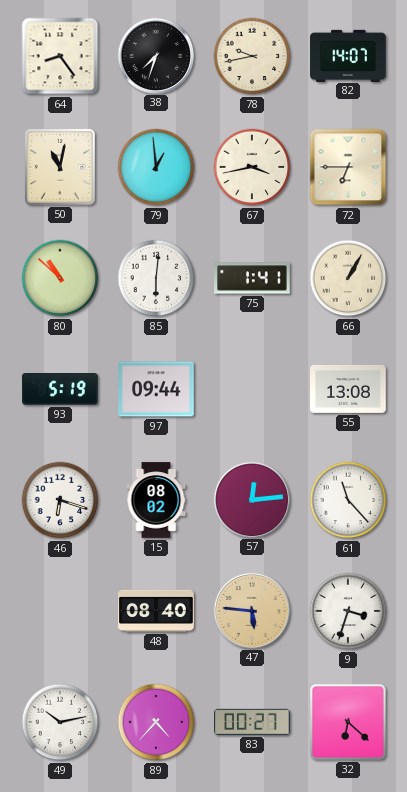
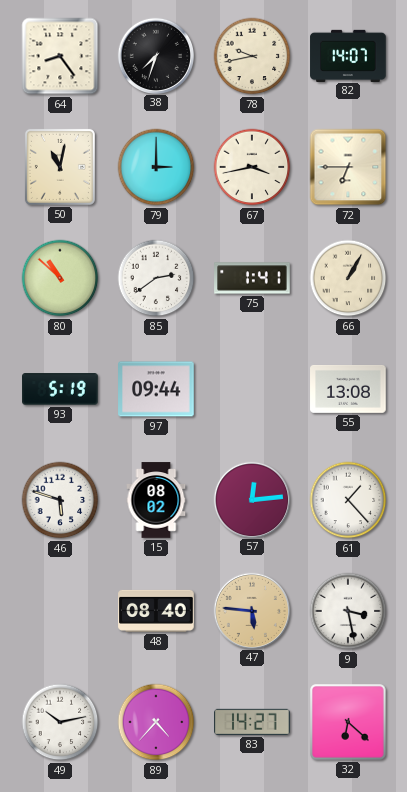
79: 12:59 -> 3:00
85: 6:01 -> 2:39
46: 6:18 -> 5:48
61: 11:23 -> 1:23
9: 3:33 -> 3:28
83: 00:27 -> 14:27
